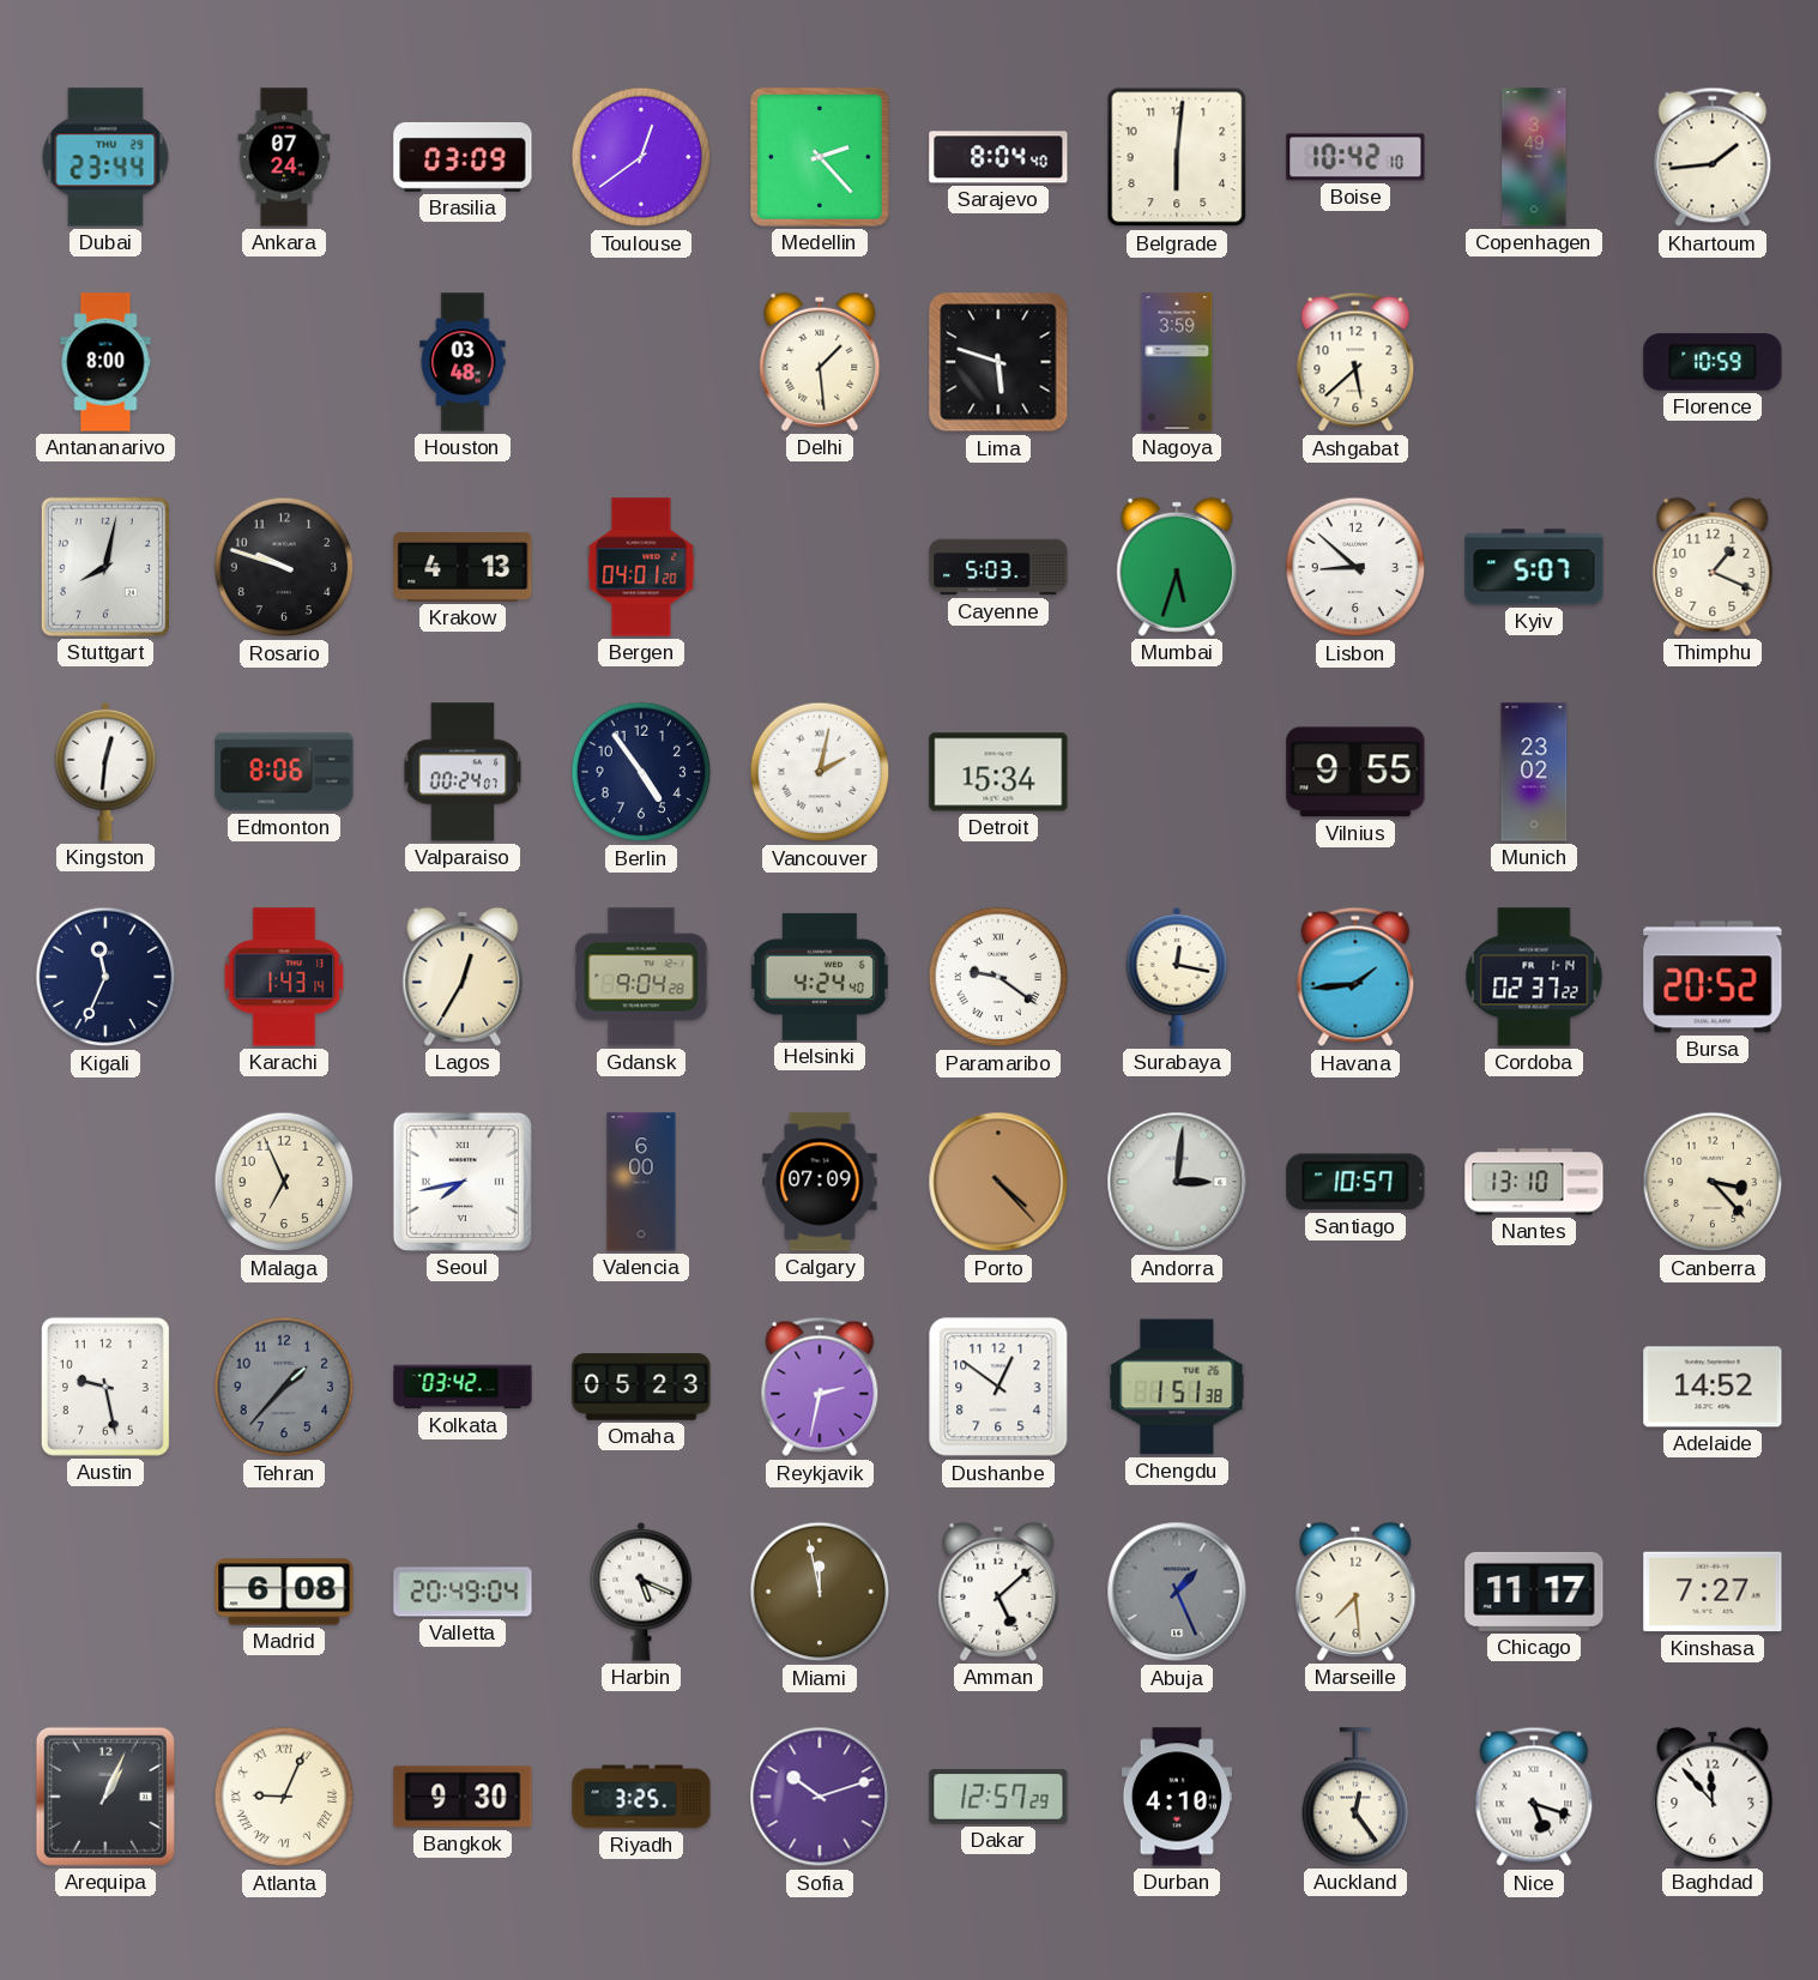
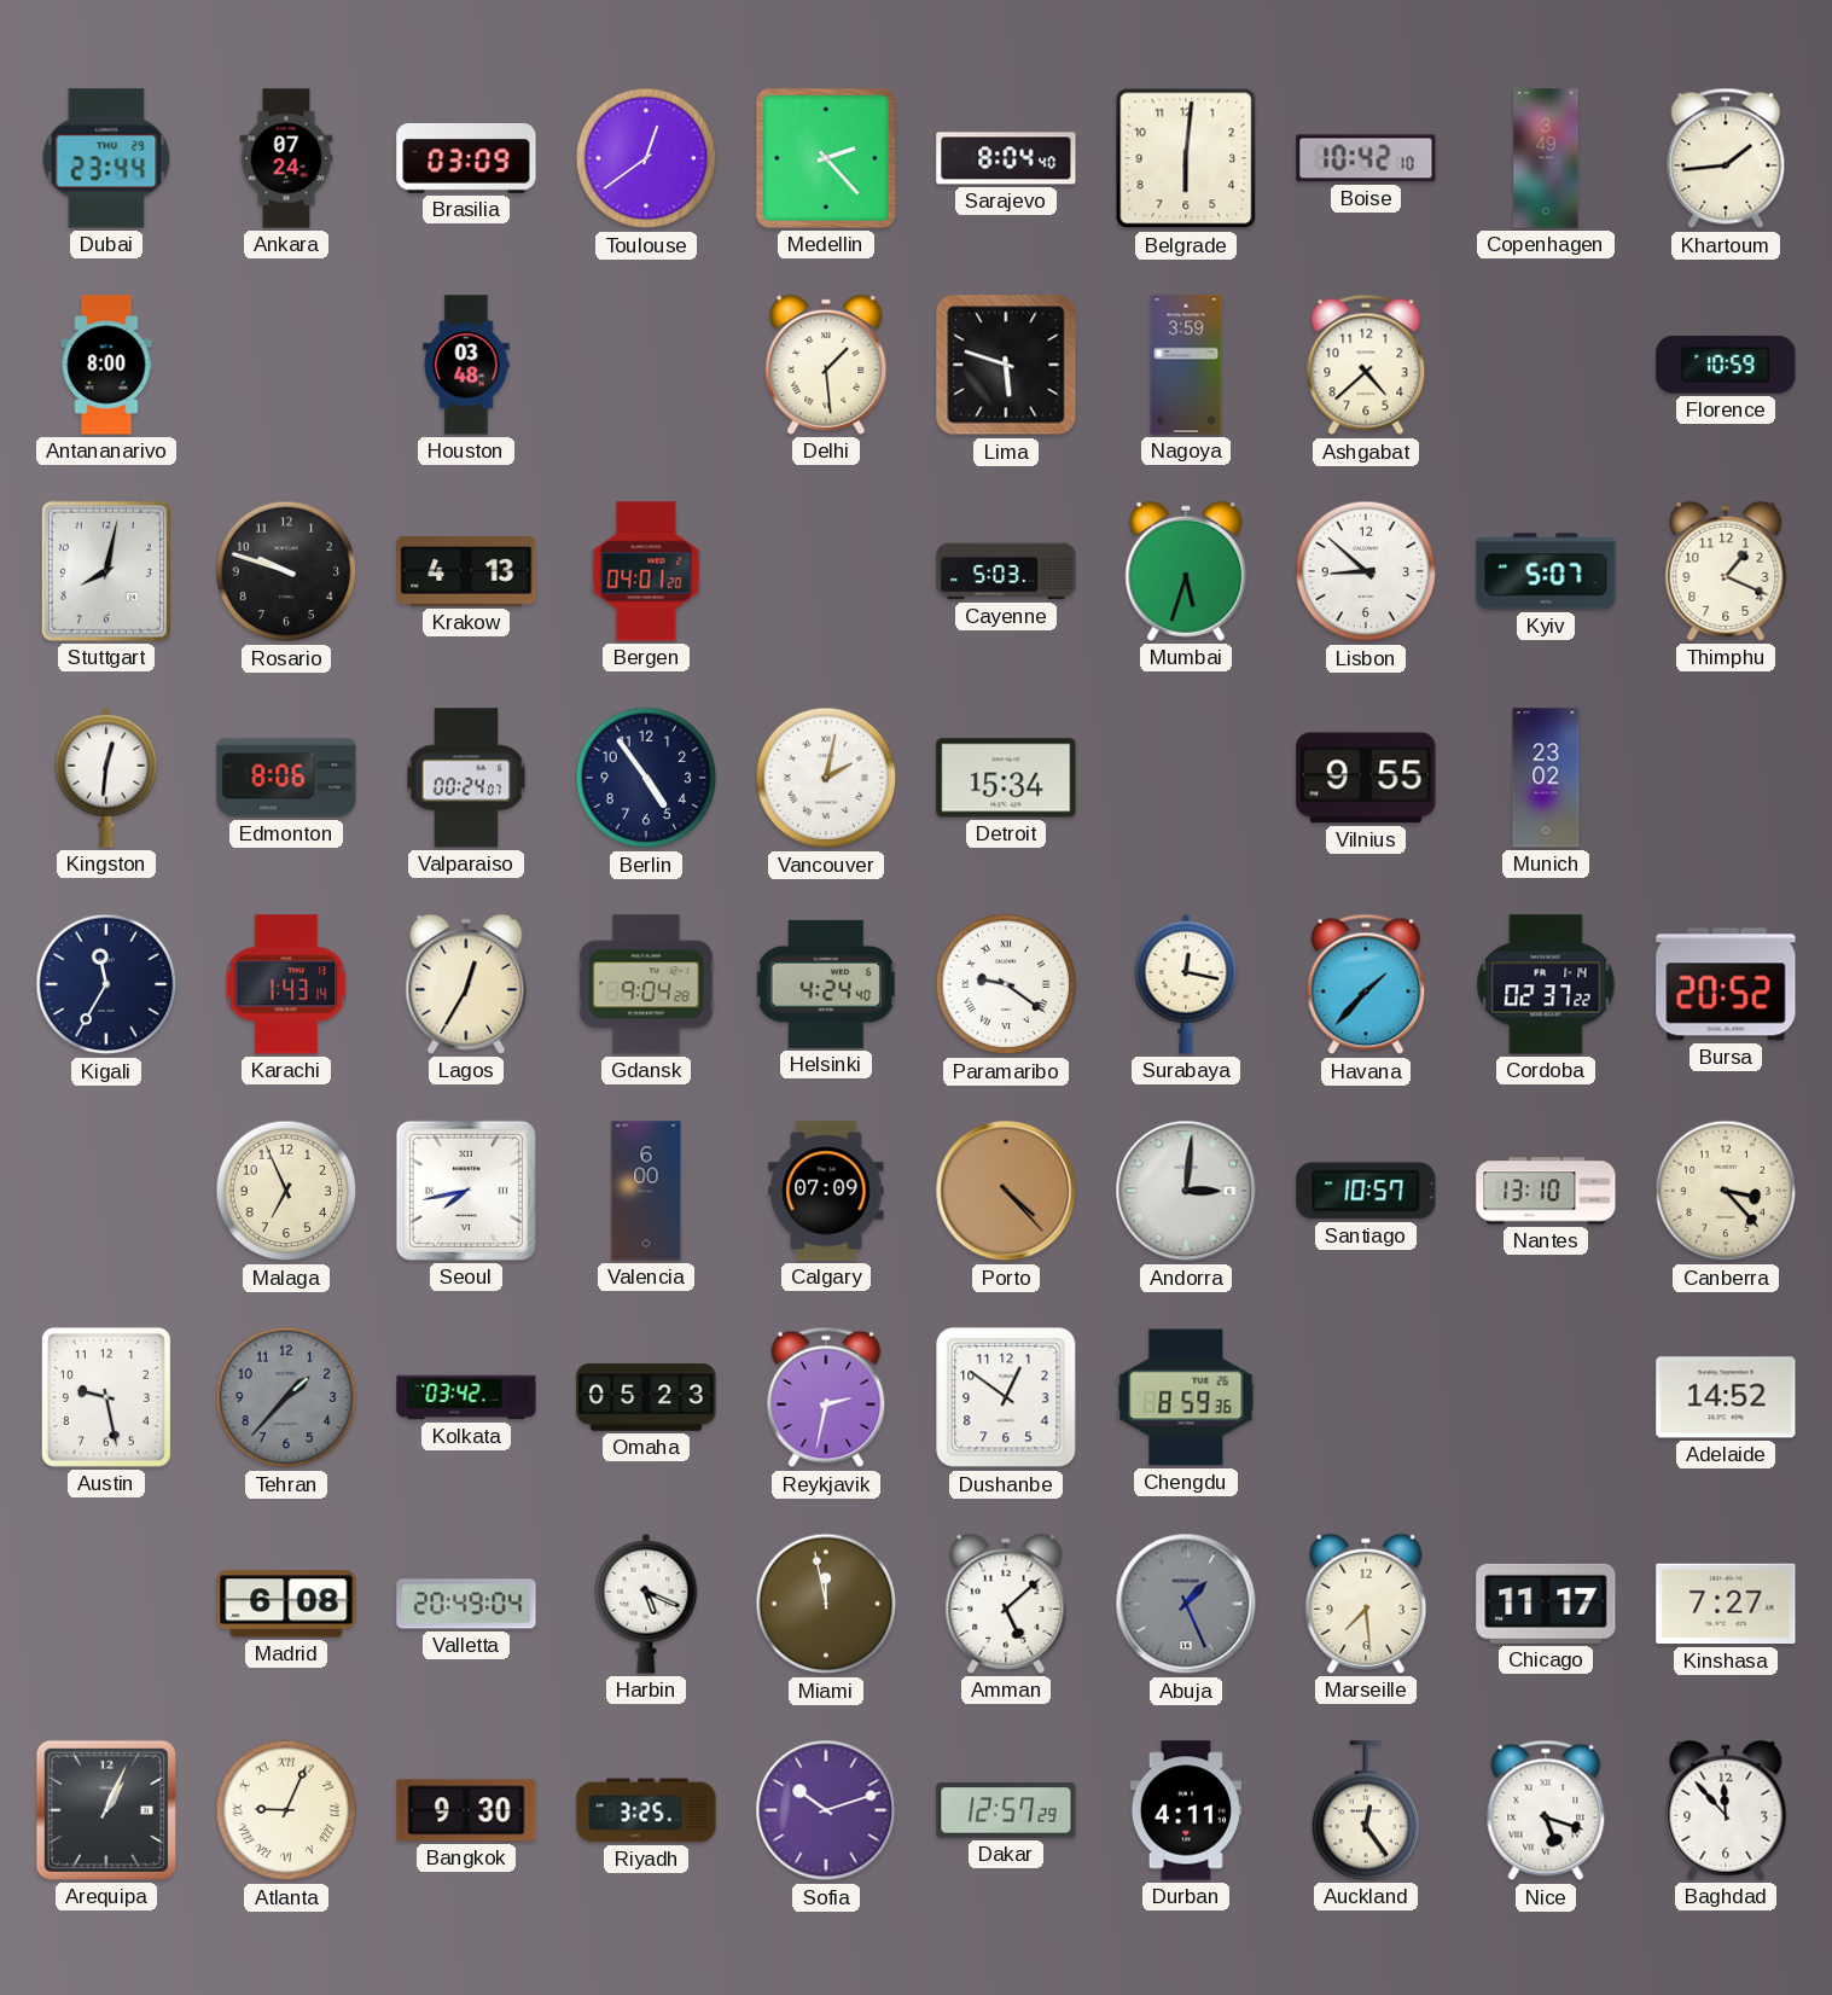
Ashgabat: 5:38 -> 4:38
Kigali: 11:34 -> 11:35
Havana: 1:44 -> 1:37
Chengdu: 1:51 -> 8:59
Durban: 4:10 -> 4:11
